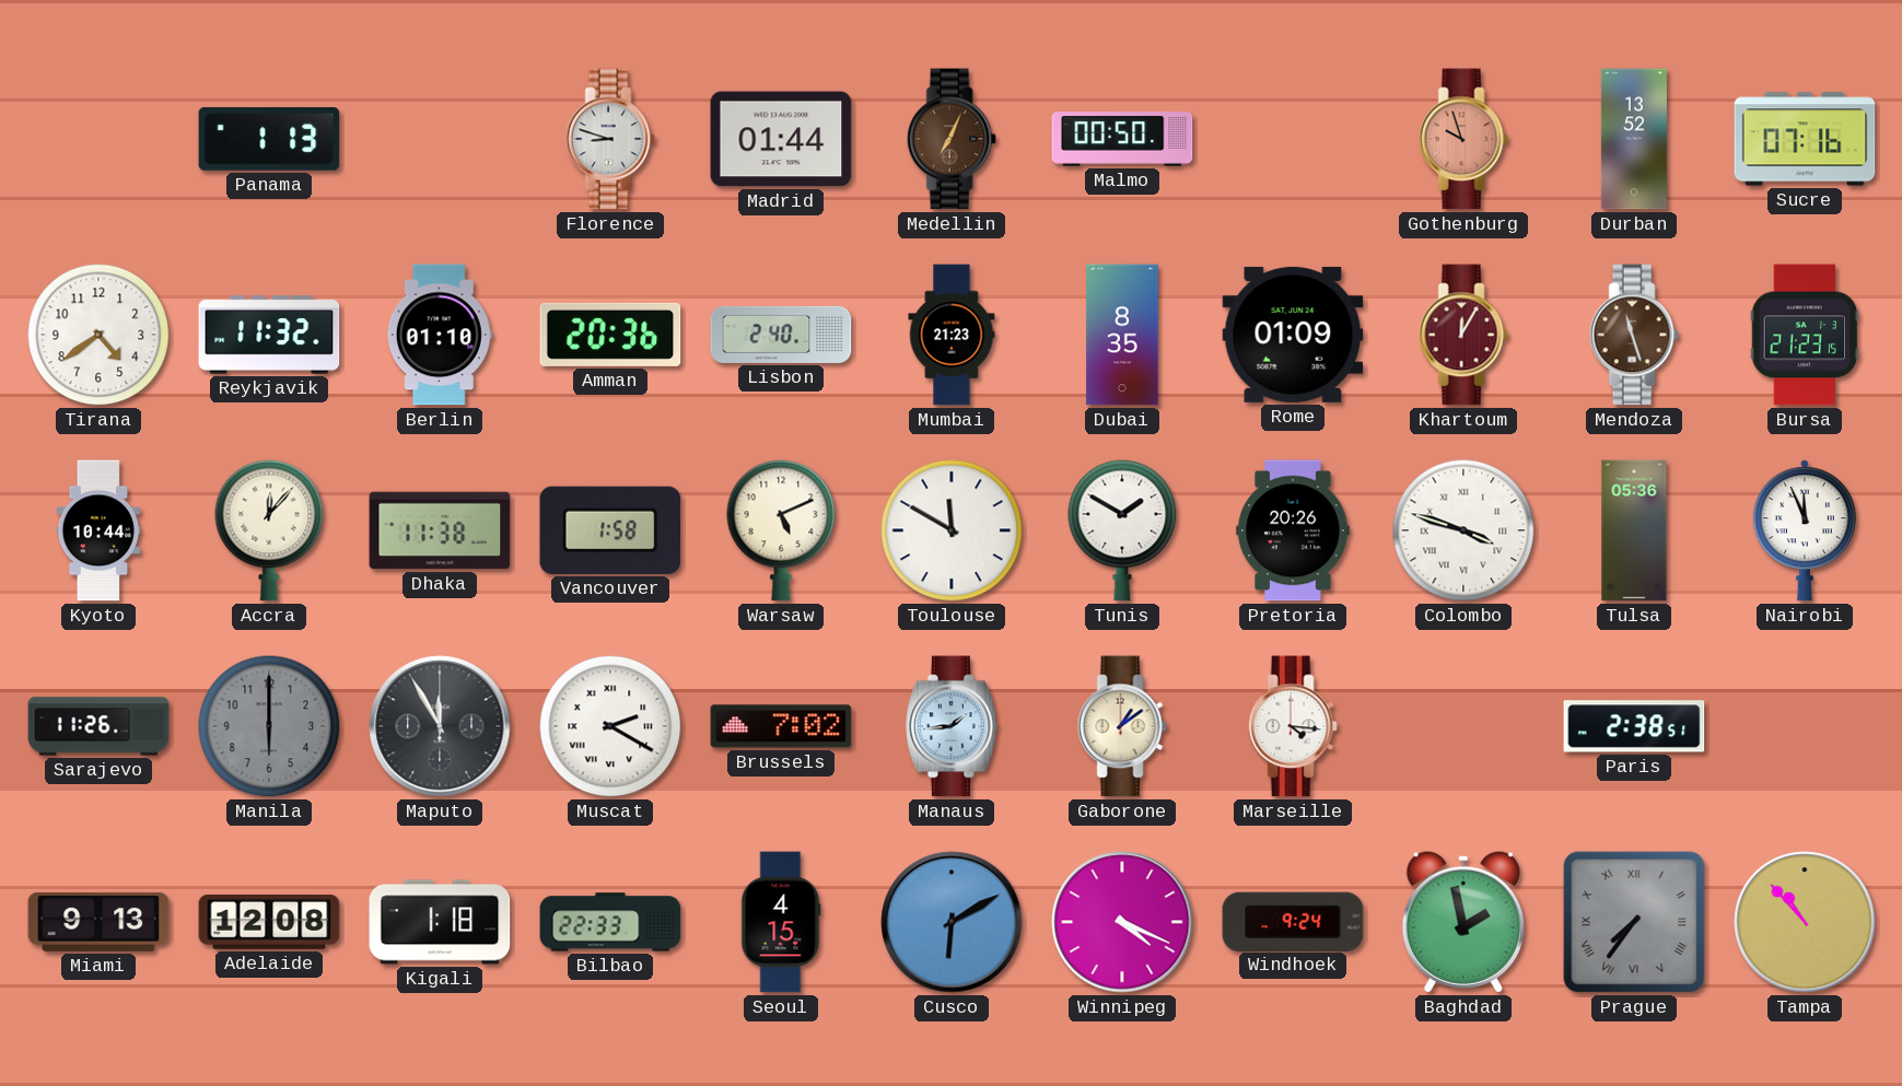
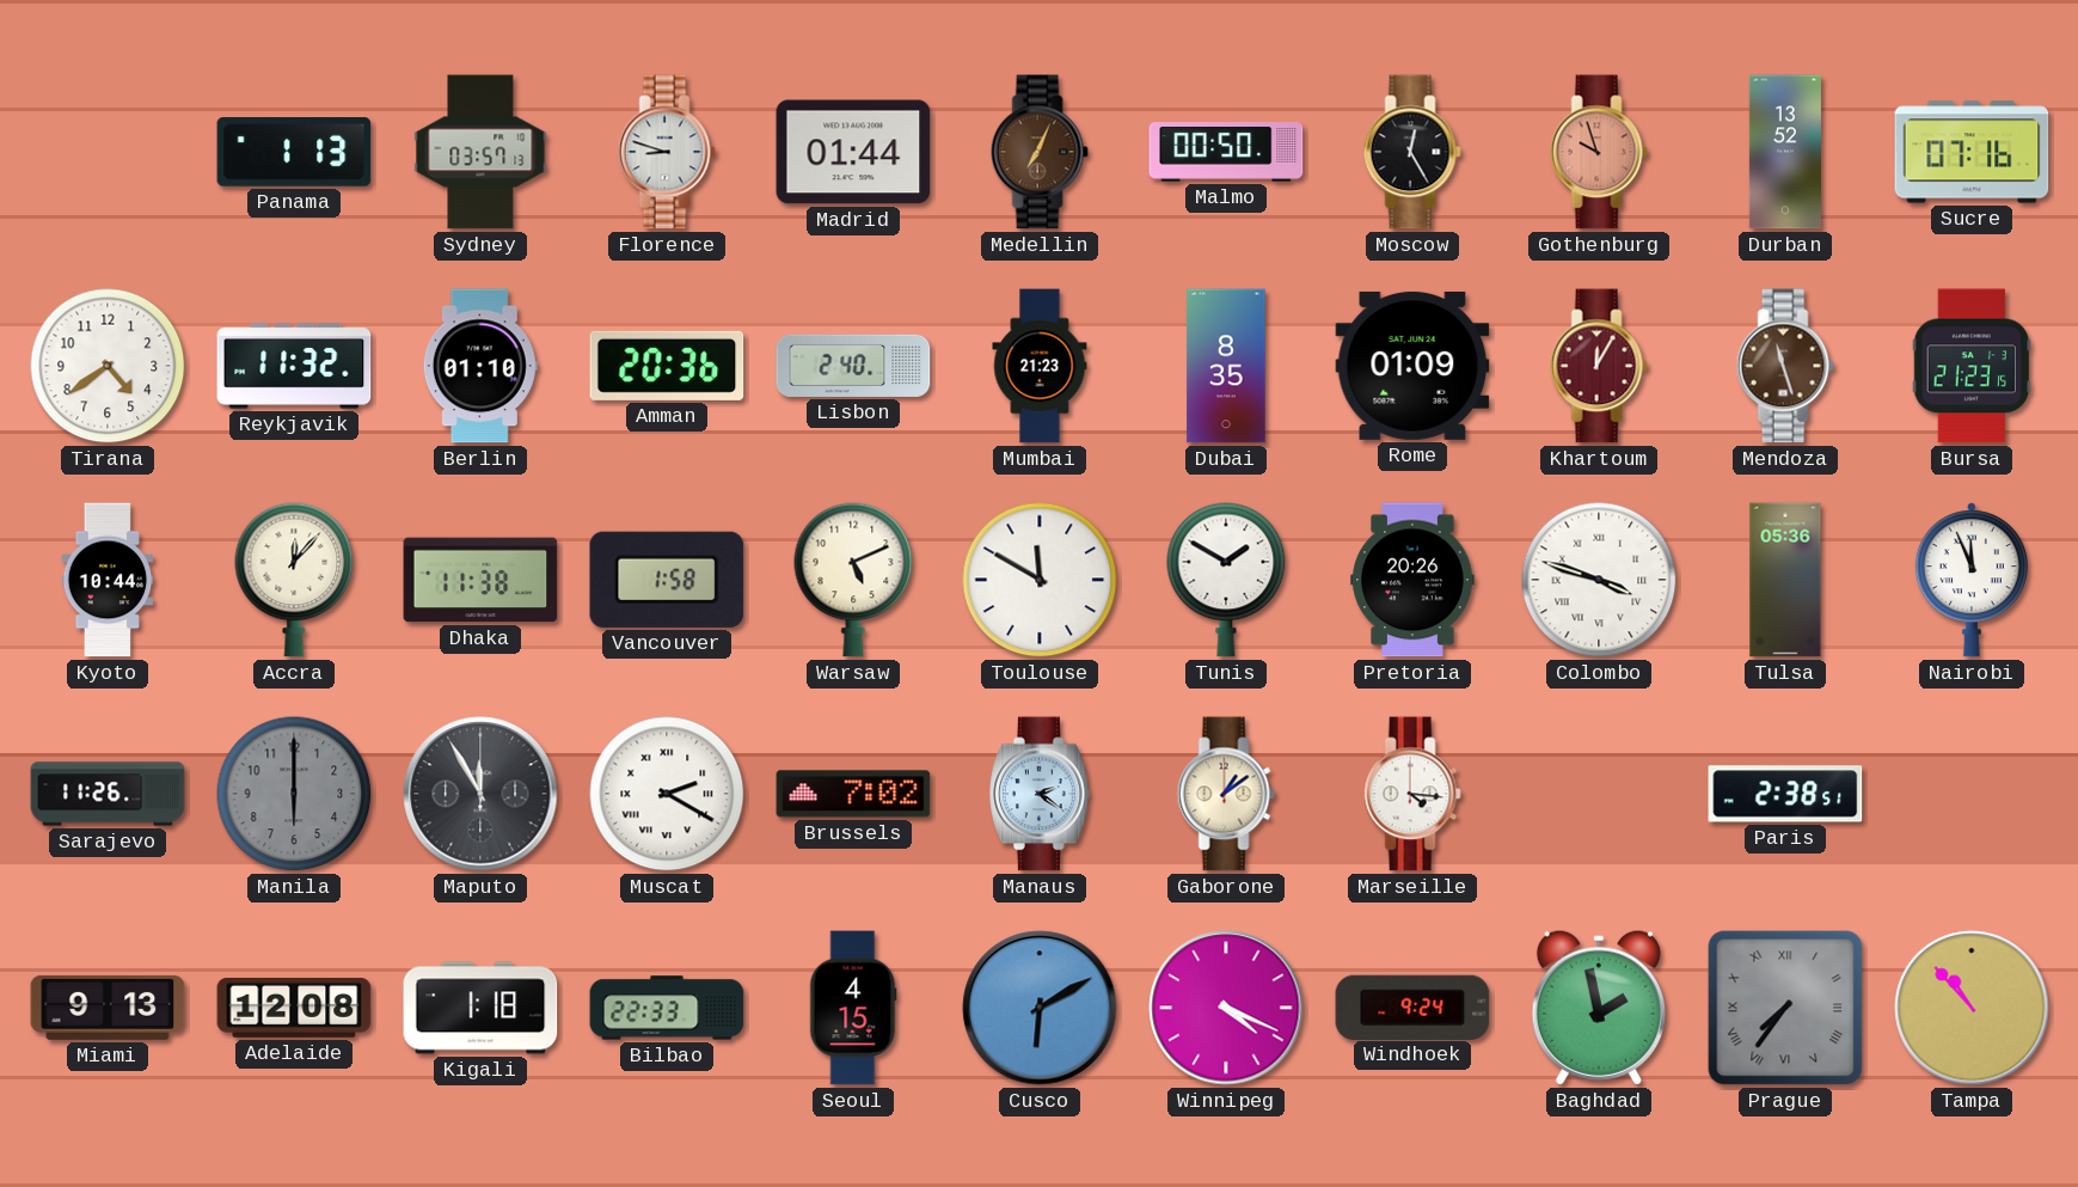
Sydney: none -> 03:57
Moscow: none -> 12:25
Manaus: 1:44 -> 2:21
